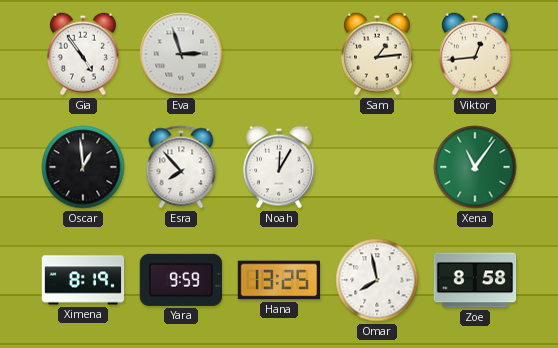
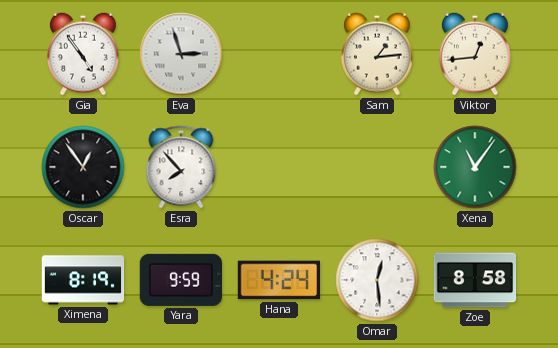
Oscar: 12:59 -> 12:54
Noah: 12:05 -> none
Hana: 13:25 -> 4:24
Omar: 7:58 -> 12:29
